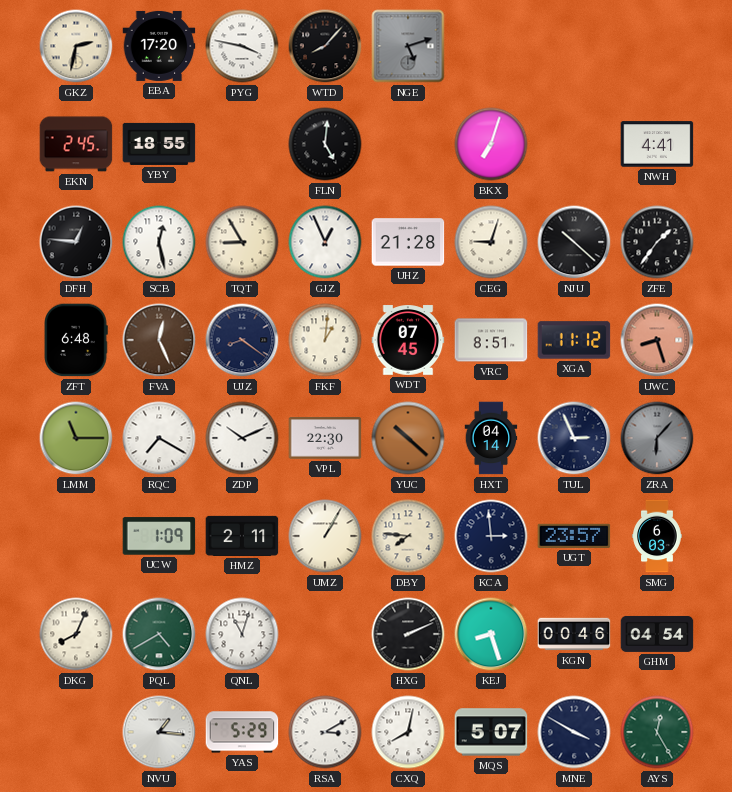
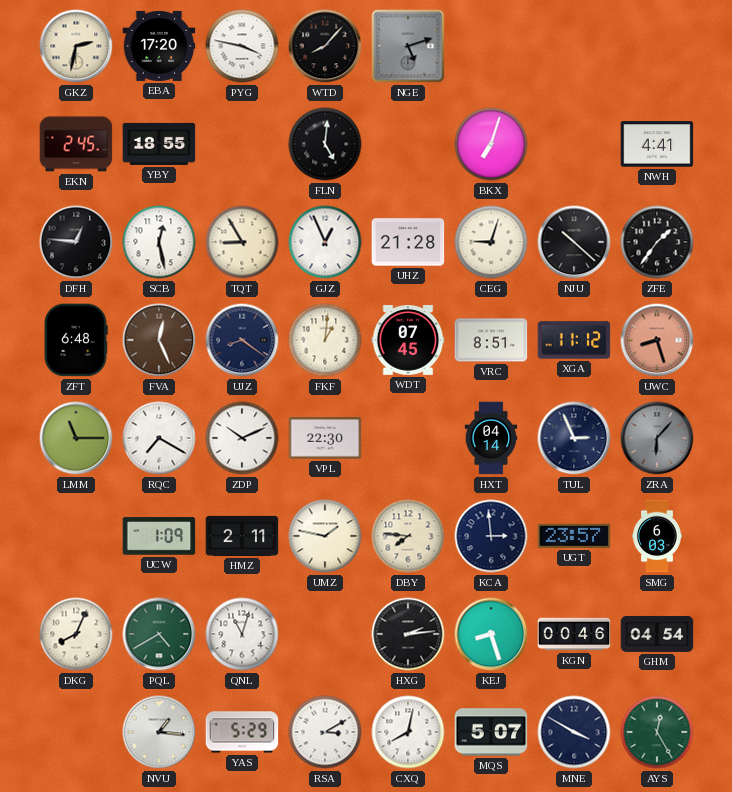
YUC: 10:22 -> none
UMZ: 1:05 -> 1:47
HXG: 2:11 -> 2:14
